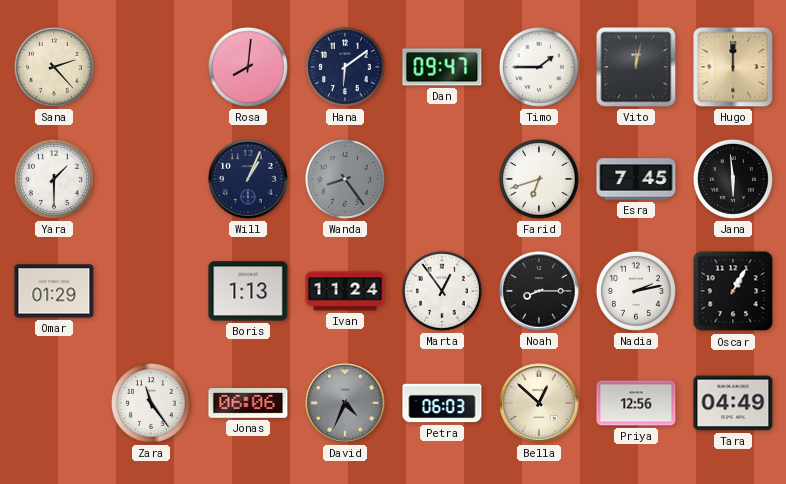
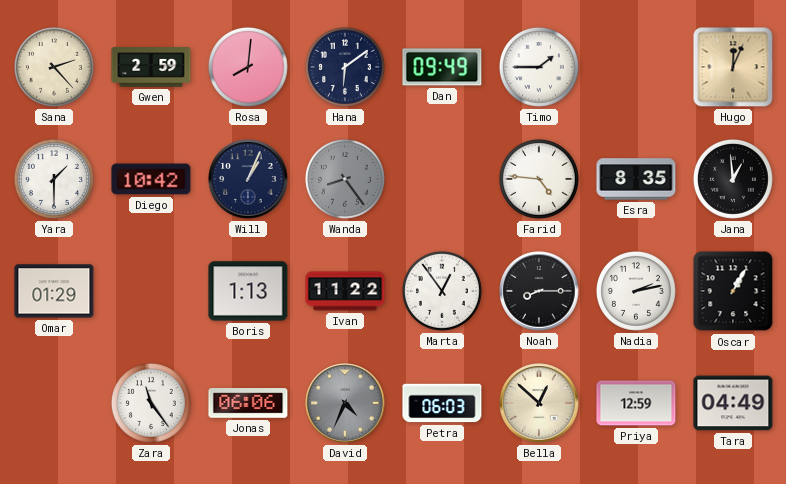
Gwen: none -> 2:59
Dan: 09:47 -> 09:49
Vito: 12:02 -> none
Hugo: 12:00 -> 12:04
Diego: none -> 10:42
Farid: 6:42 -> 4:46
Esra: 7:45 -> 8:35
Jana: 5:59 -> 12:59
Ivan: 11:24 -> 11:22
Priya: 12:56 -> 12:59
